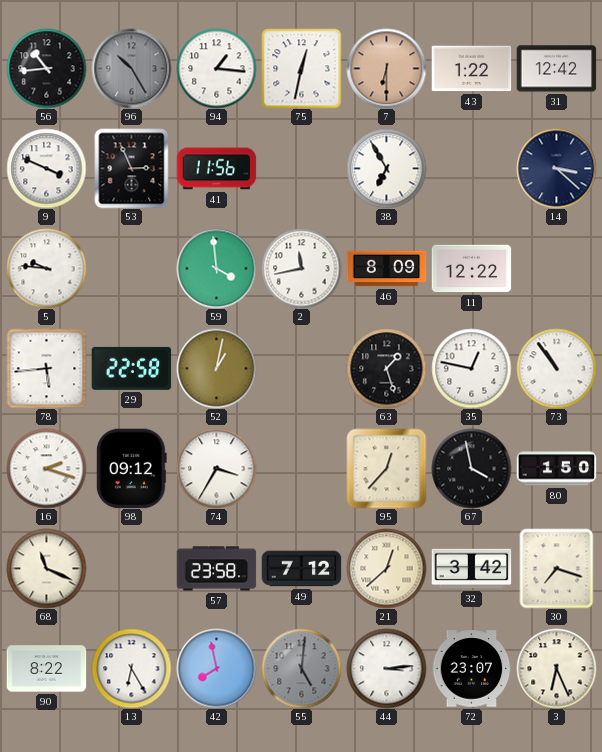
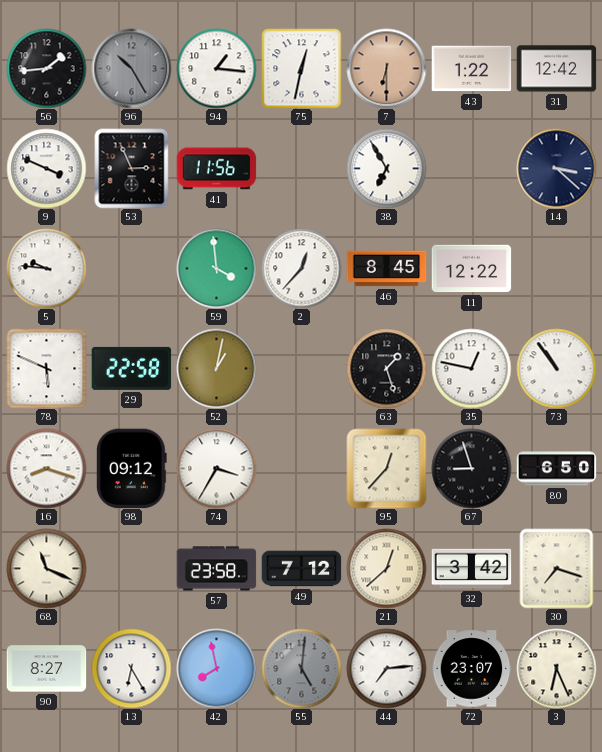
56: 10:44 -> 1:44
2: 11:43 -> 12:37
46: 8:09 -> 8:45
78: 5:44 -> 5:49
16: 2:18 -> 8:18
67: 3:58 -> 8:57
80: 1:50 -> 6:50
90: 8:22 -> 8:27
44: 3:14 -> 7:14
